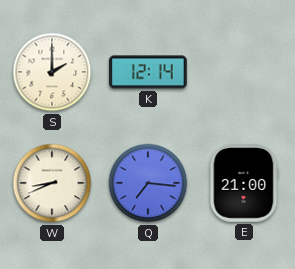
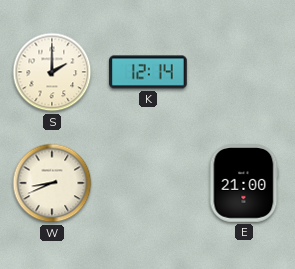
Q: 7:16 -> none
